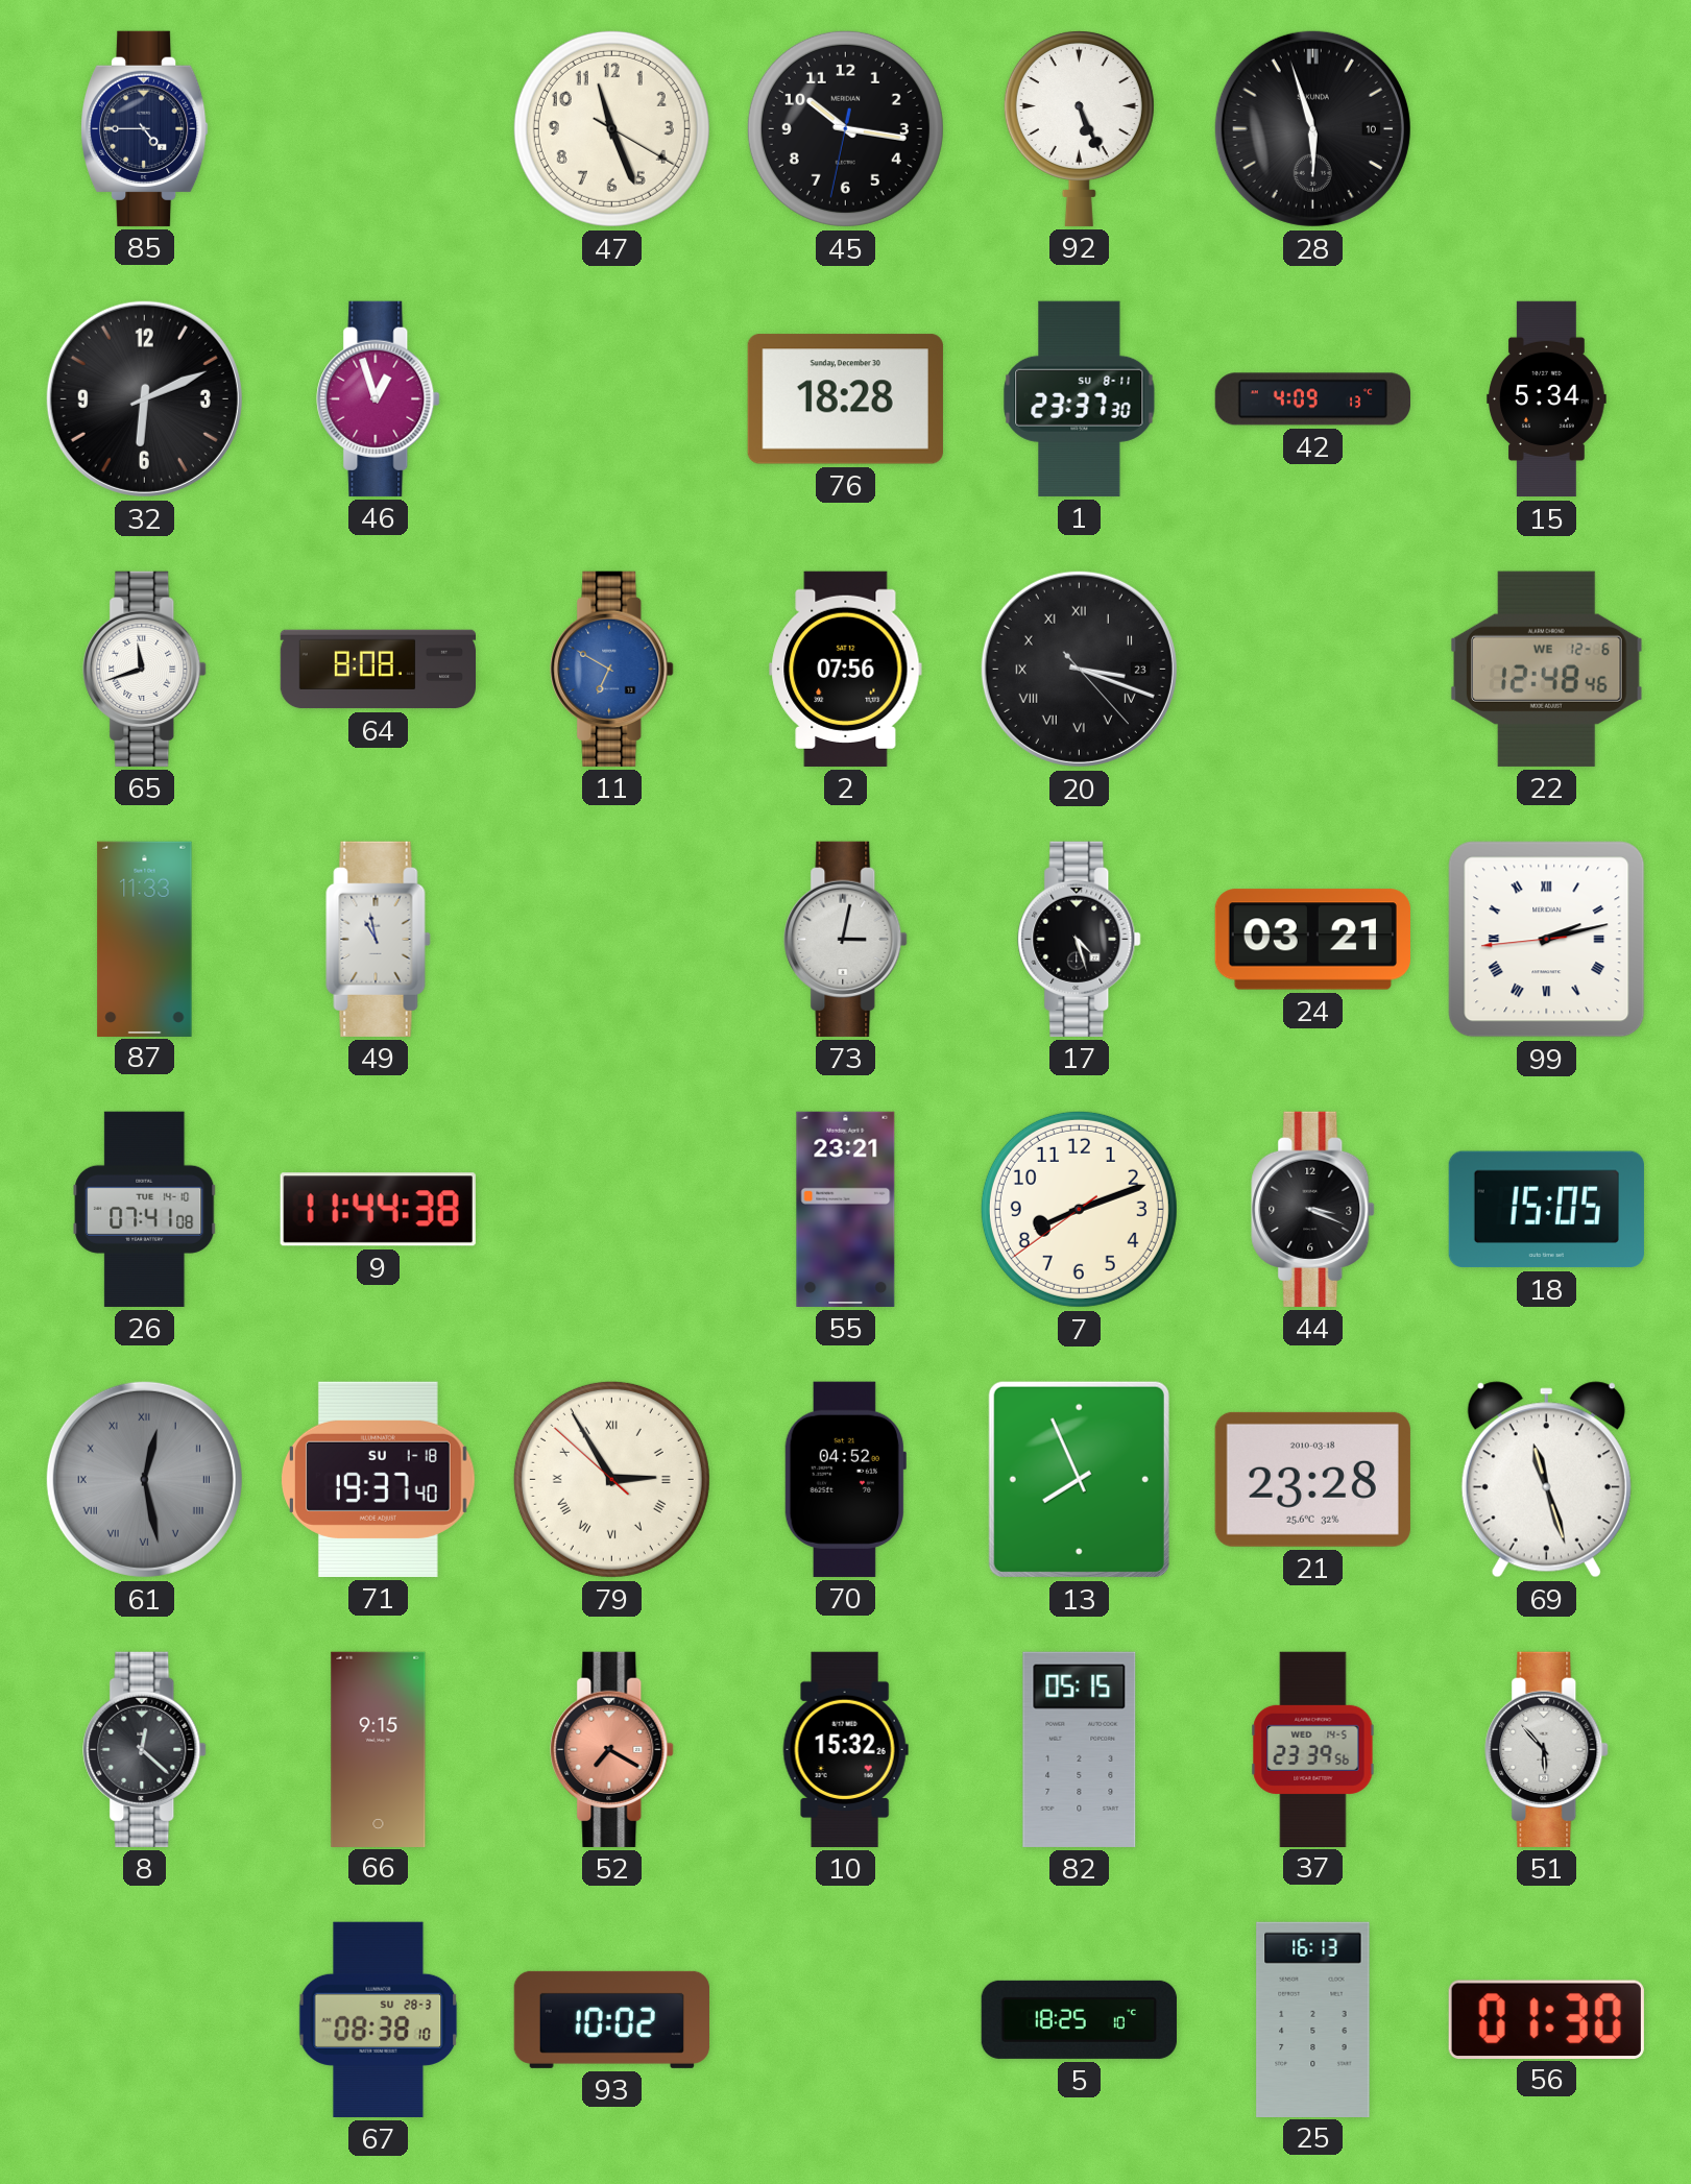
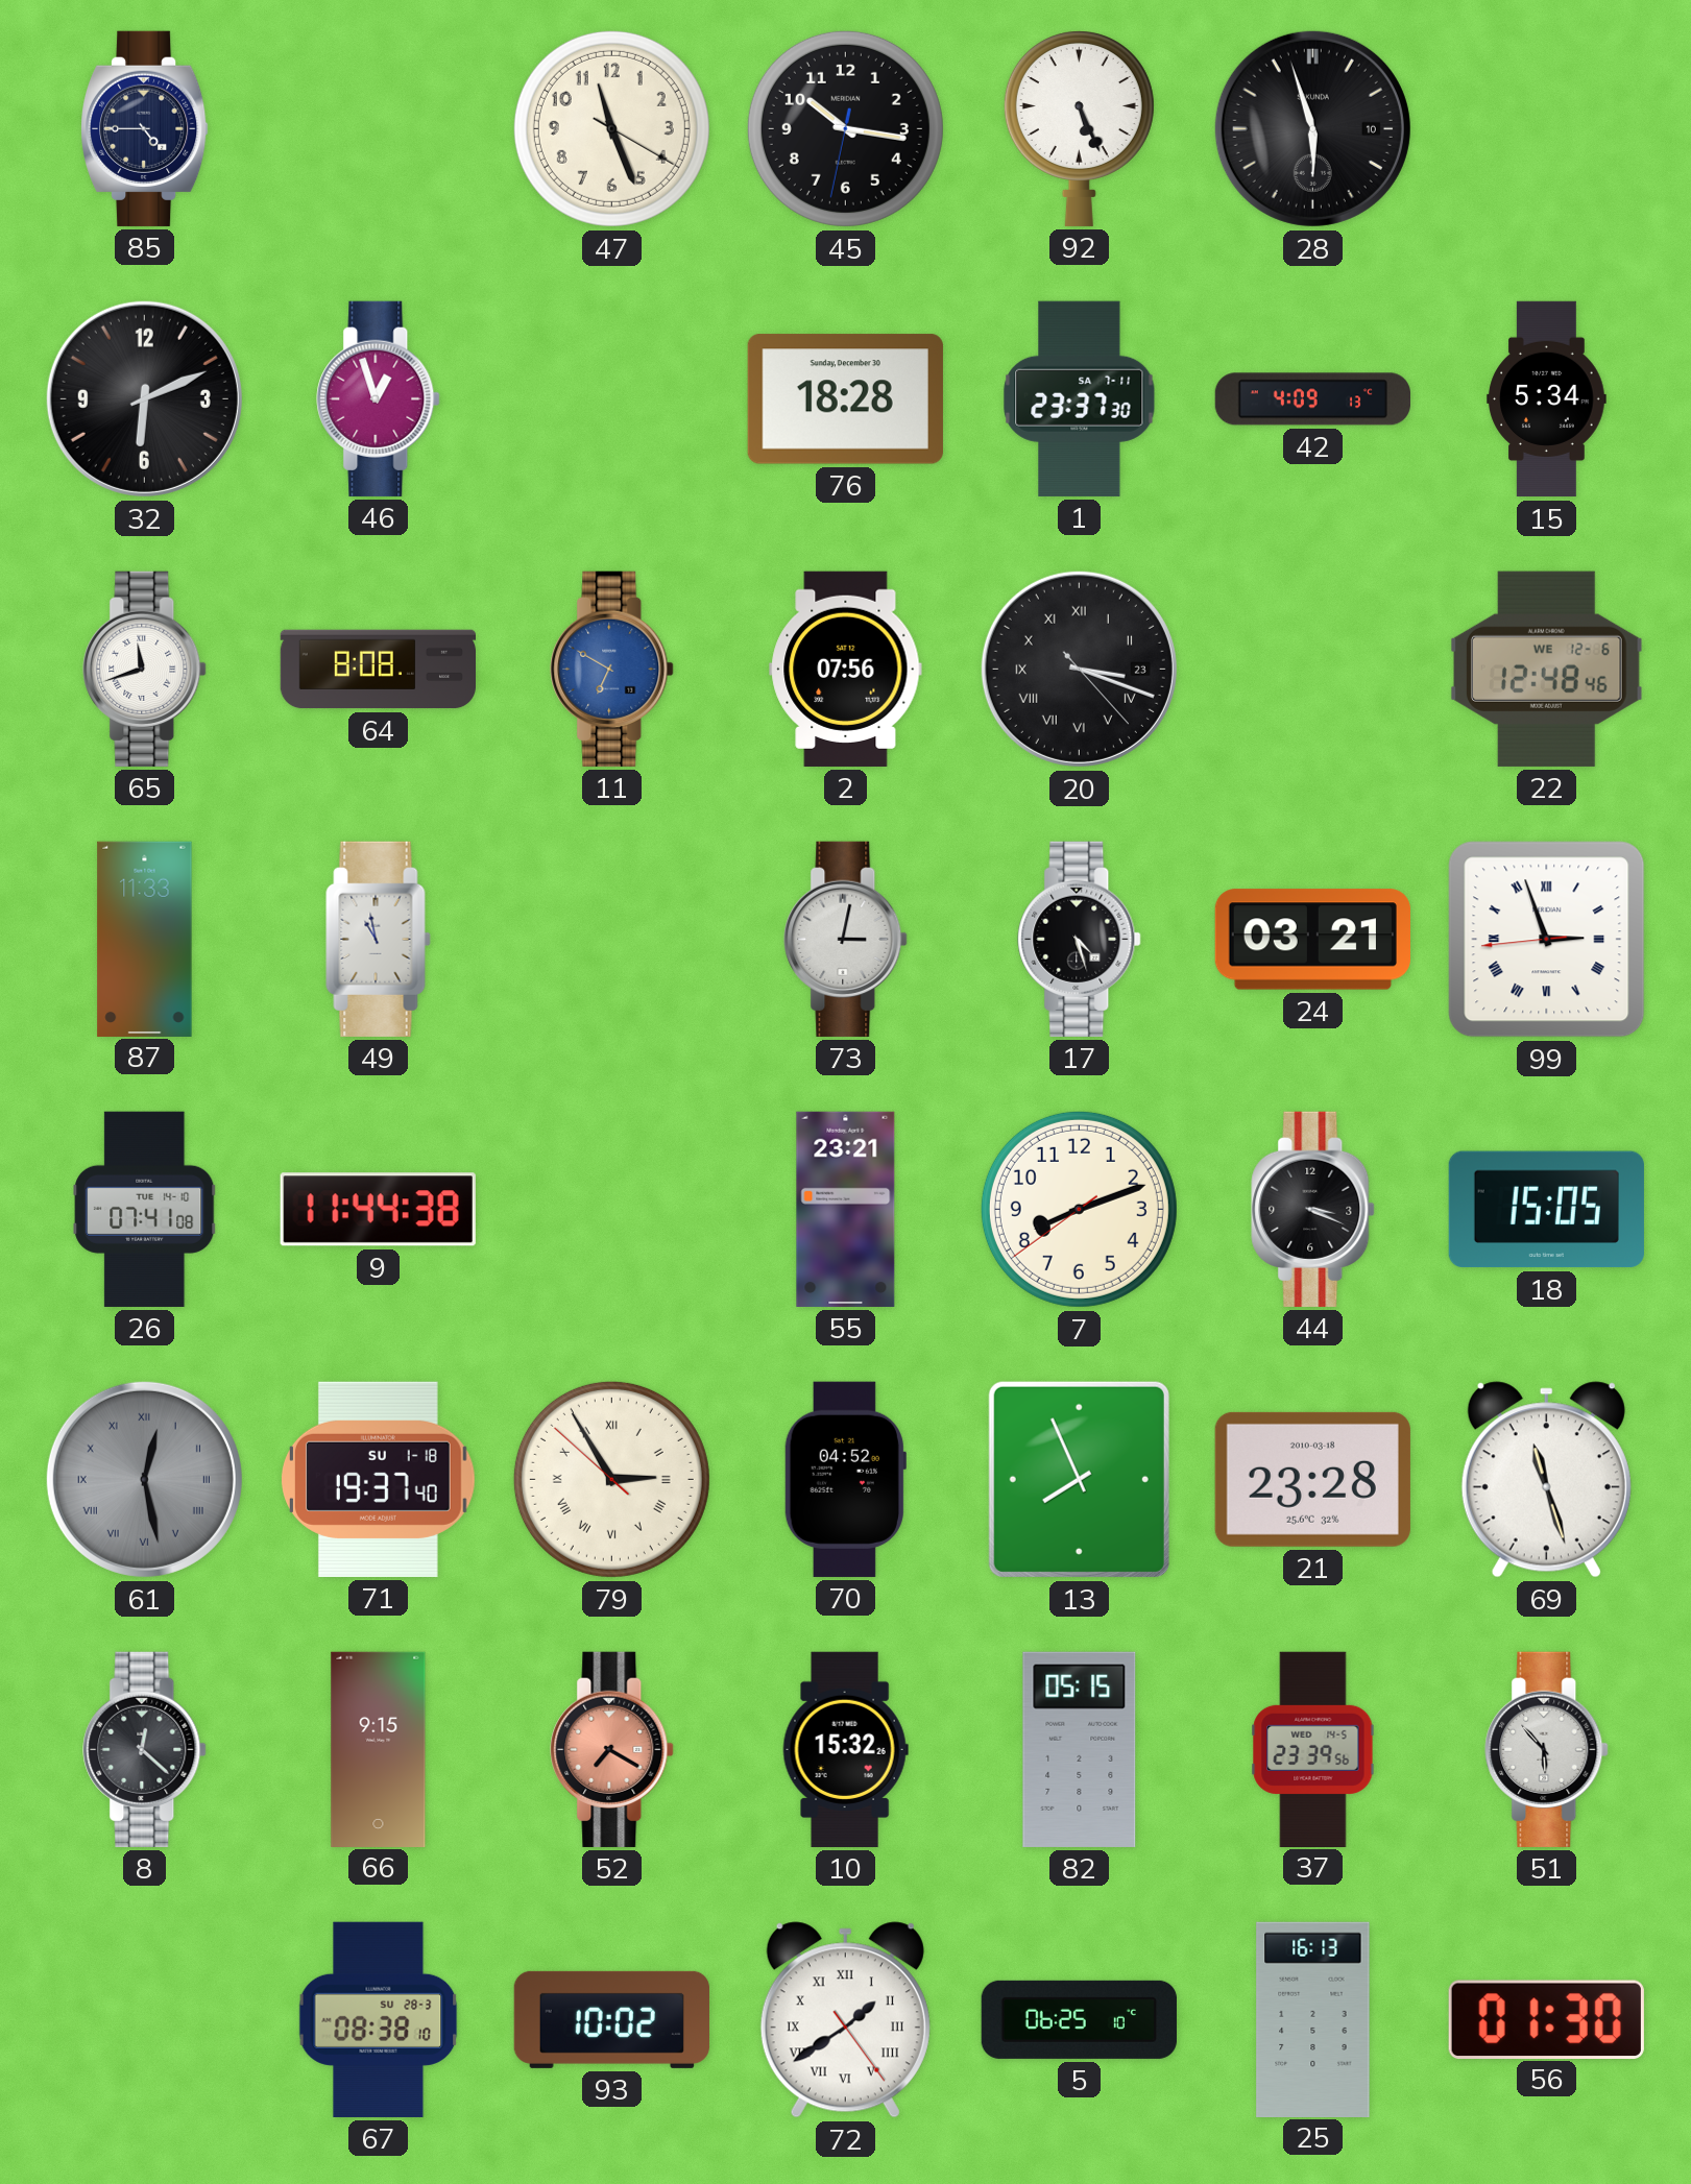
1 date: SU 8-11 -> SA 7-11
99: 2:12 -> 2:56
72: none -> 1:39
5: 18:25 -> 06:25
